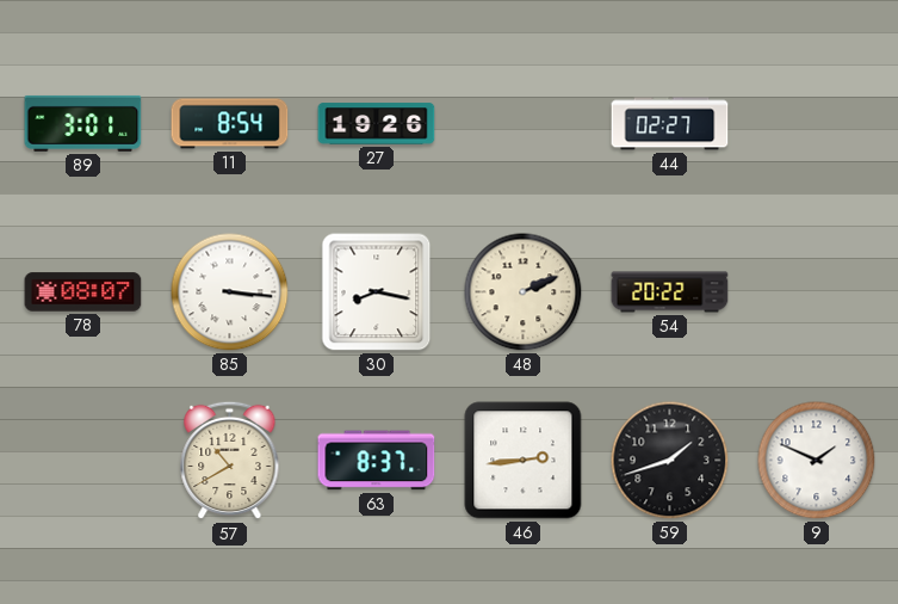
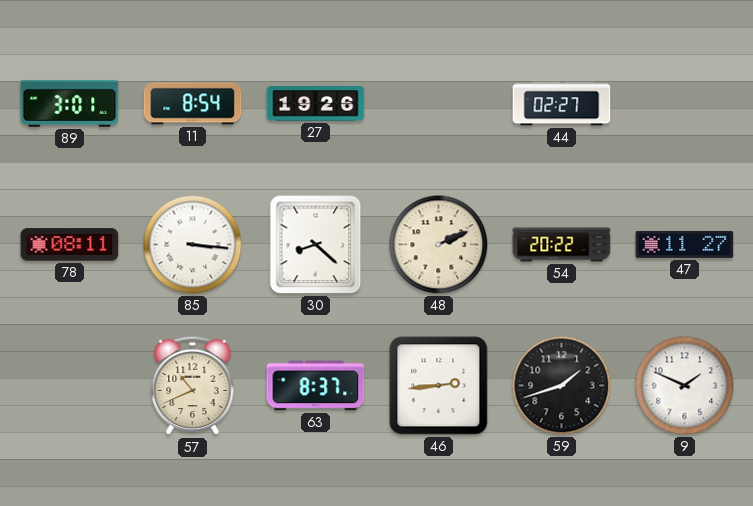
78: 08:07 -> 08:11
30: 8:17 -> 8:22
47: none -> 11:27
57: 10:40 -> 10:41
